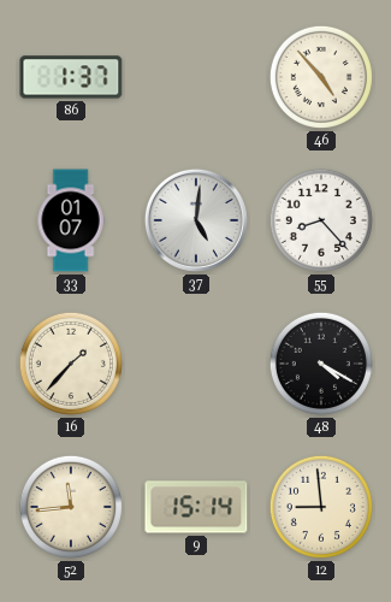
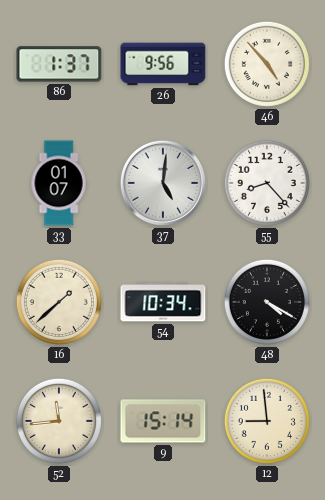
26: none -> 9:56
16: 1:37 -> 1:38
54: none -> 10:34
